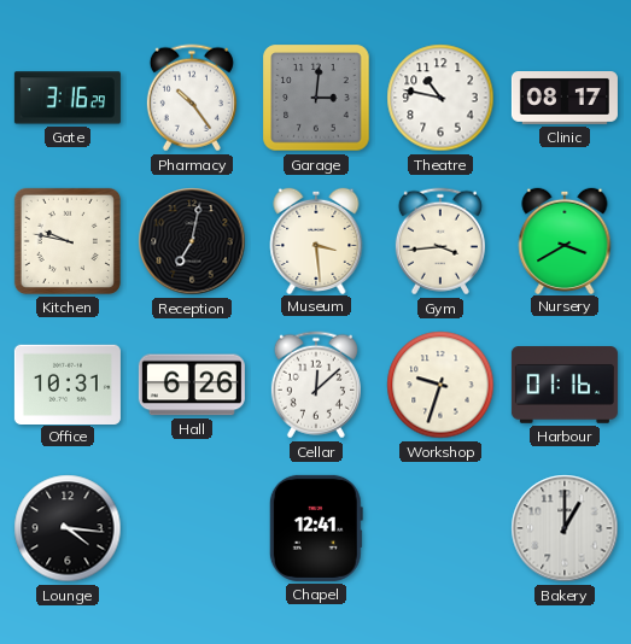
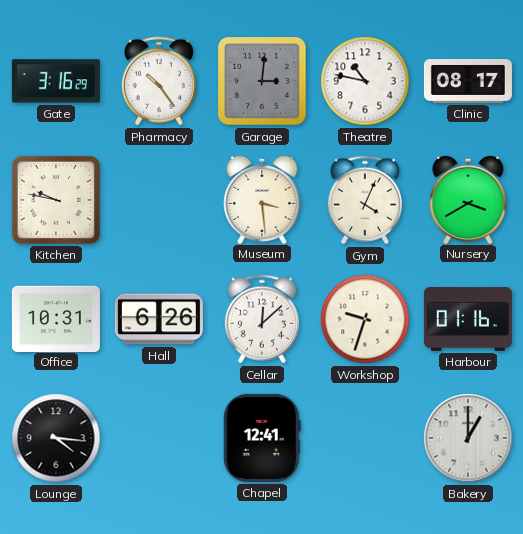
Reception: 7:02 -> none
Gym: 3:44 -> 4:04
